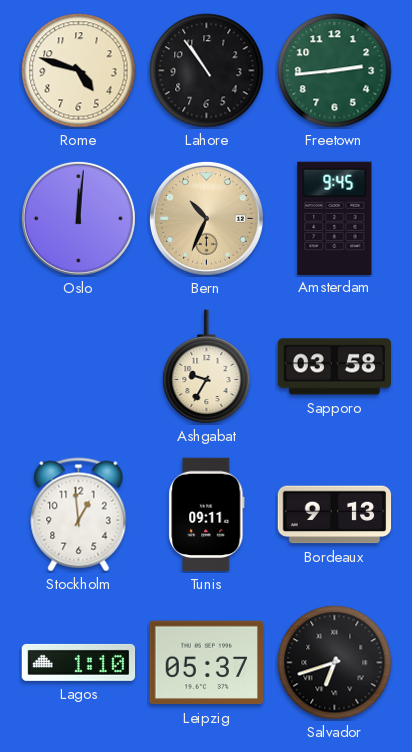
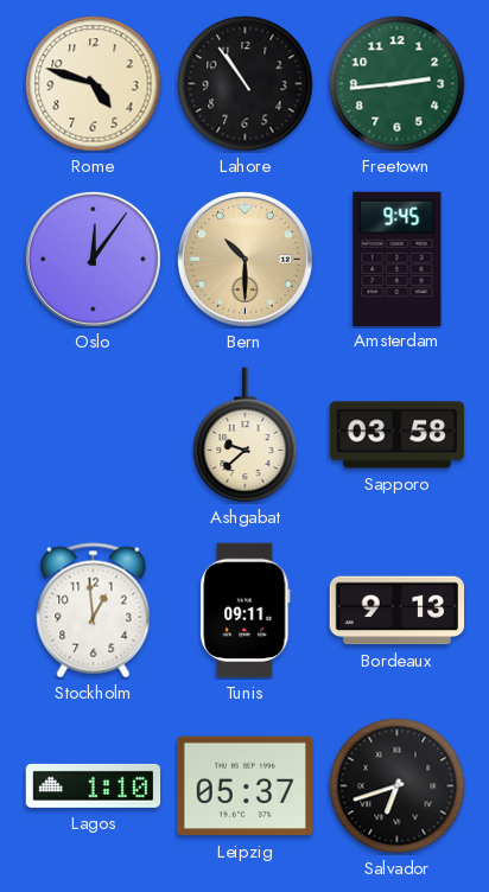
Oslo: 12:01 -> 12:06
Bern: 10:34 -> 10:30
Ashgabat: 9:35 -> 9:38
